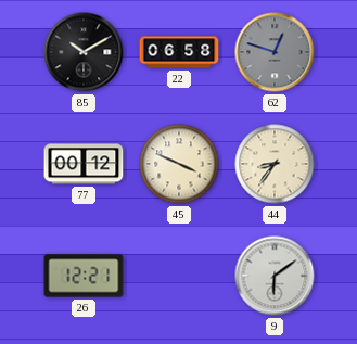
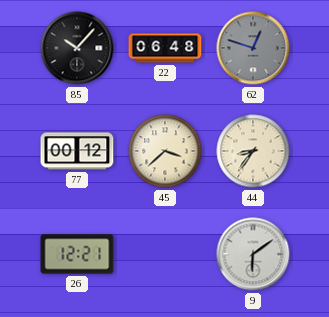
85: 10:10 -> 10:07
22: 06:58 -> 06:48
45: 3:49 -> 3:38
